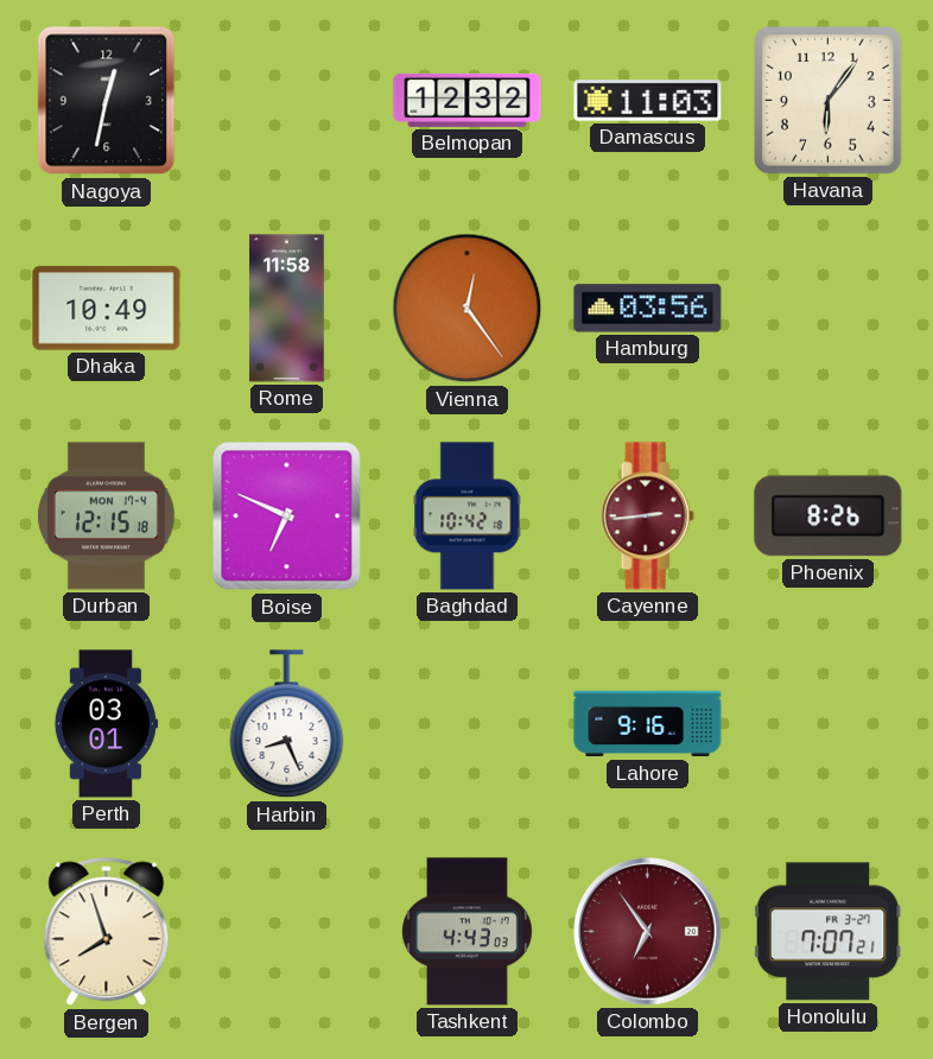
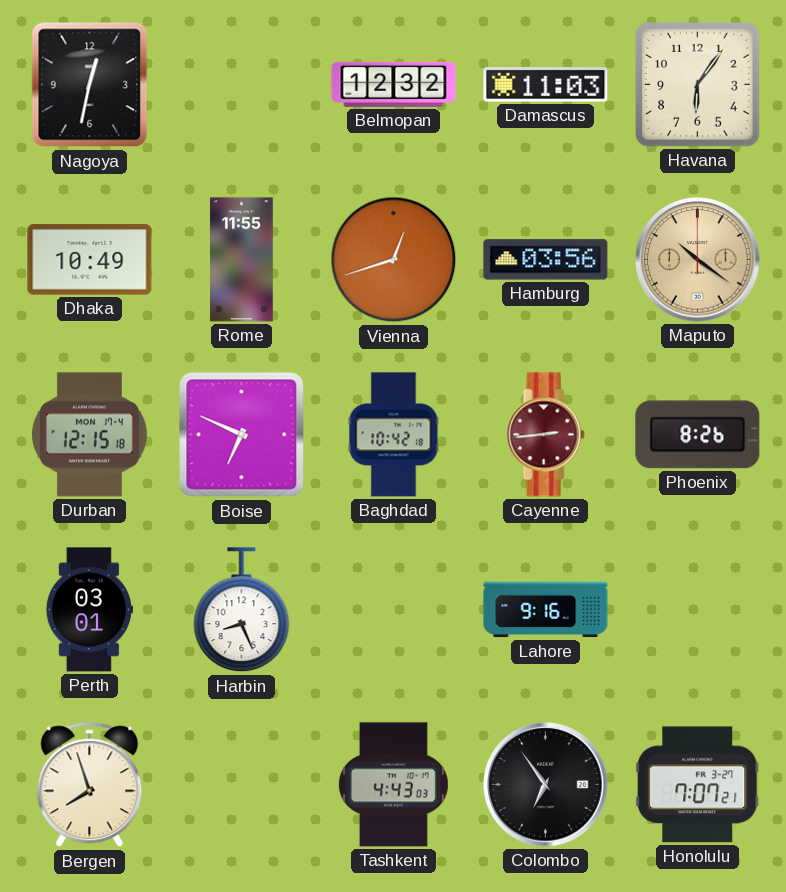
Rome: 11:58 -> 11:55
Vienna: 12:24 -> 12:42
Maputo: none -> 10:21
Colombo dial: burgundy -> black
